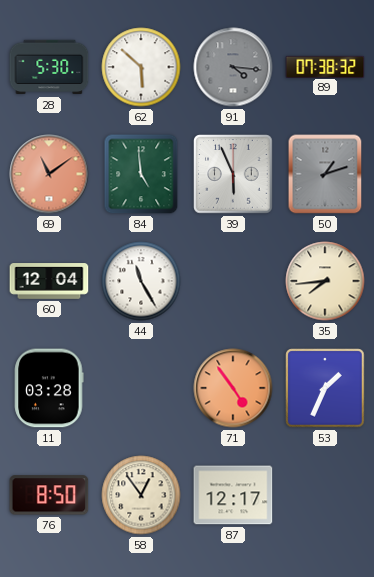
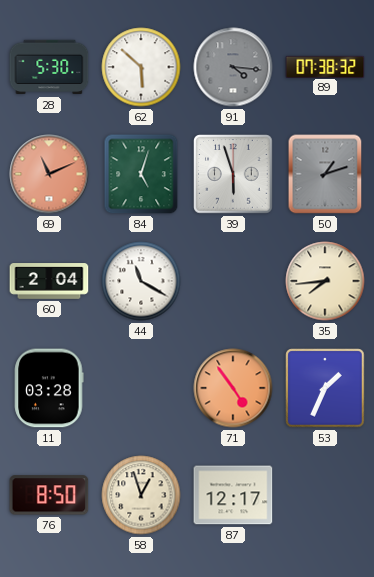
69: 11:09 -> 11:11
84: 4:59 -> 5:03
39: 5:56 -> 5:57
60: 12:04 -> 2:04
44: 11:25 -> 11:20
58: 12:54 -> 12:57
